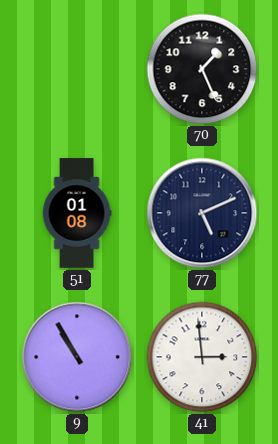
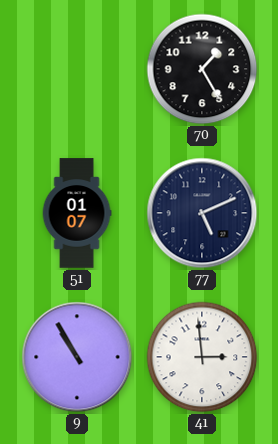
70: 1:26 -> 1:25
51: 01:08 -> 01:07
